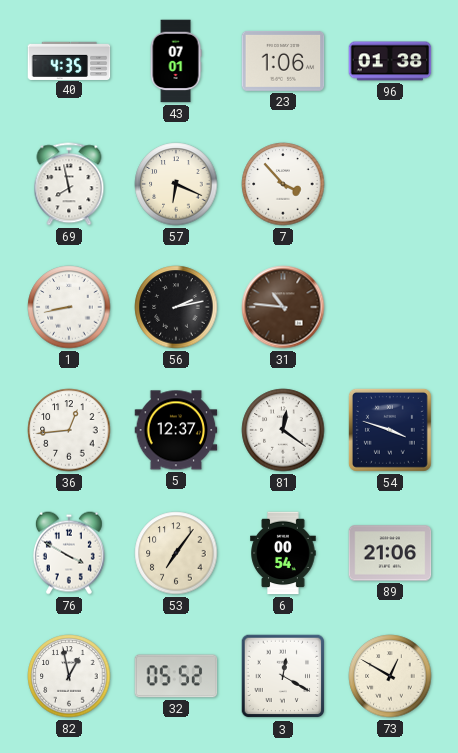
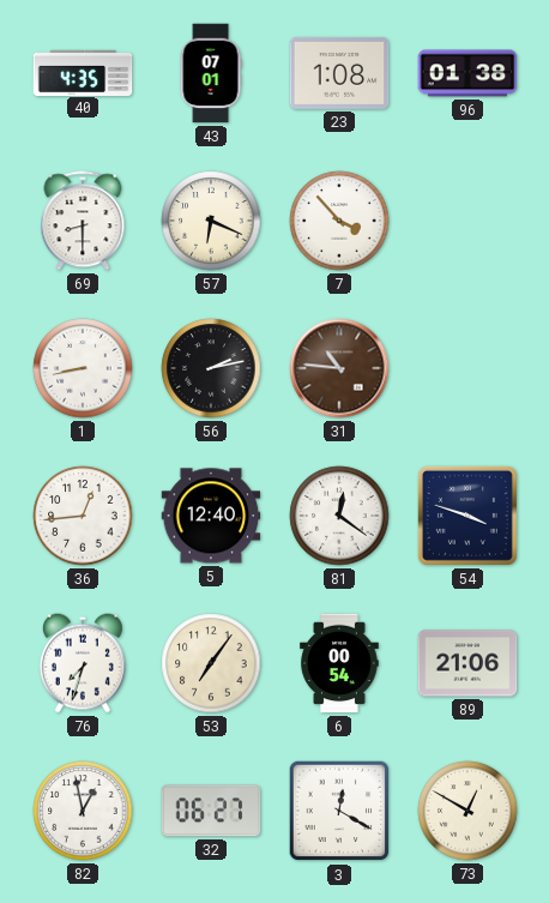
23: 1:06 -> 1:08
69: 7:58 -> 8:30
5: 12:37 -> 12:40
76: 3:50 -> 7:33
32: 05:52 -> 06:27
